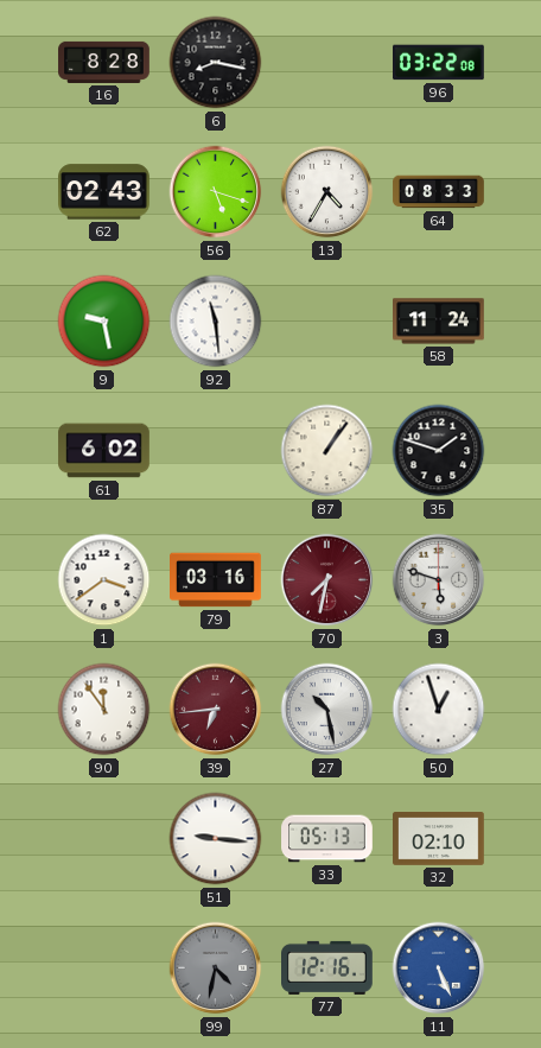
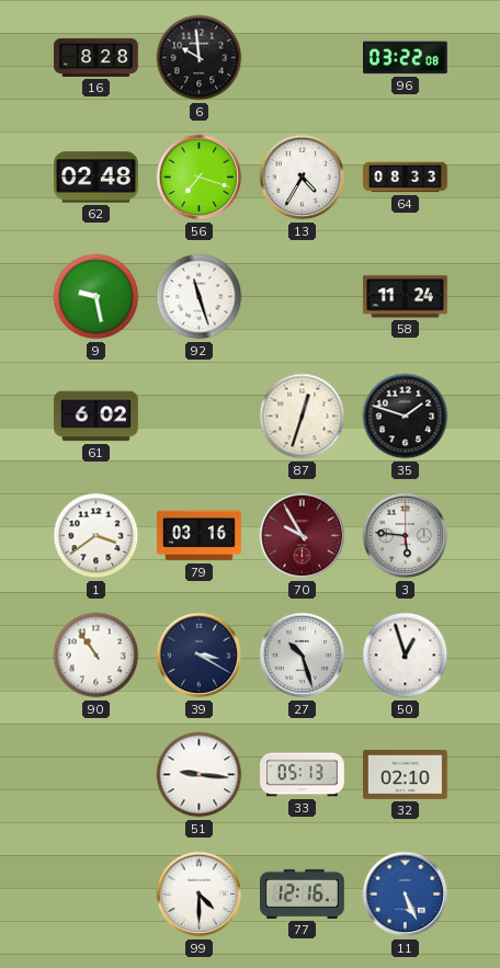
6: 8:17 -> 9:59
62: 02:43 -> 02:48
56: 5:18 -> 7:18
92: 11:29 -> 11:27
87: 1:06 -> 12:33
70: 7:32 -> 9:55
3: 5:48 -> 5:46
90: 11:54 -> 10:54
39: 6:44 -> 3:20
39 dial: burgundy -> navy
27: 10:28 -> 10:27
99: 4:32 -> 4:30
99 dial: grey -> white
